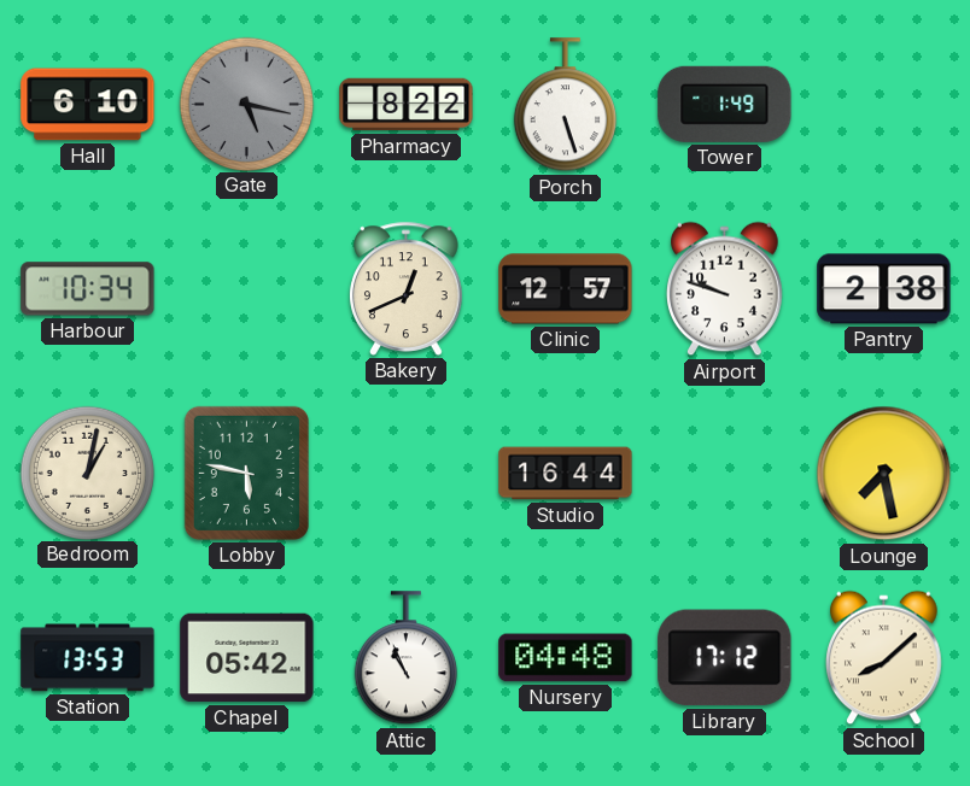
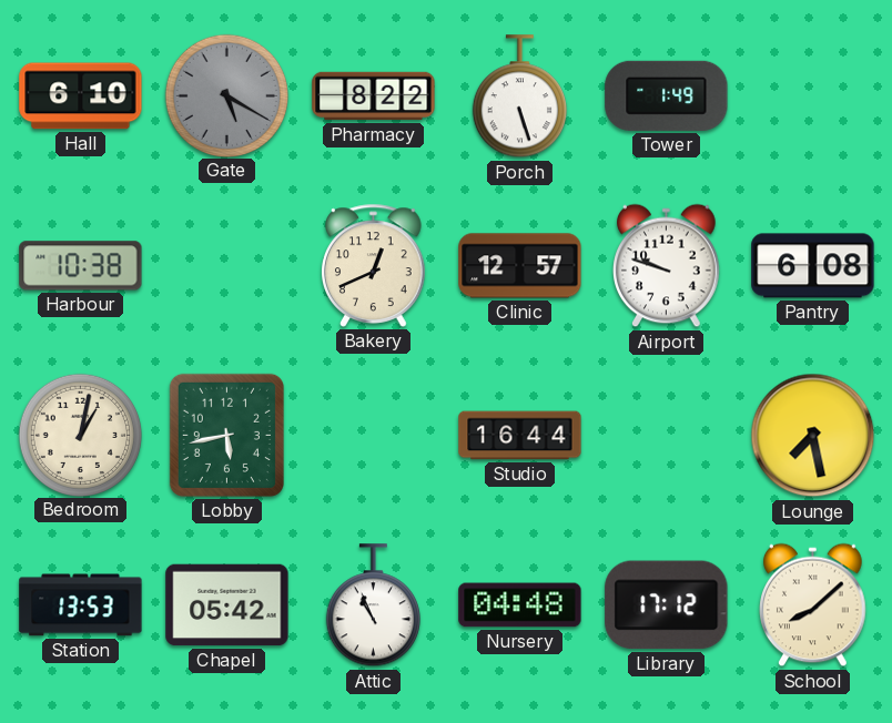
Gate: 5:17 -> 5:20
Harbour: 10:34 -> 10:38
Pantry: 2:38 -> 6:08
Lobby: 5:47 -> 5:43
